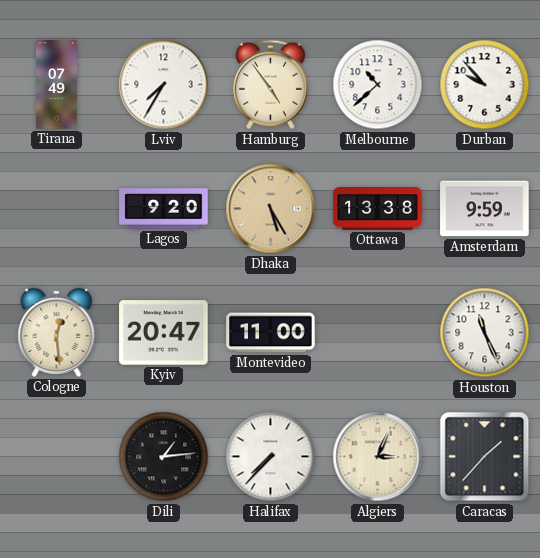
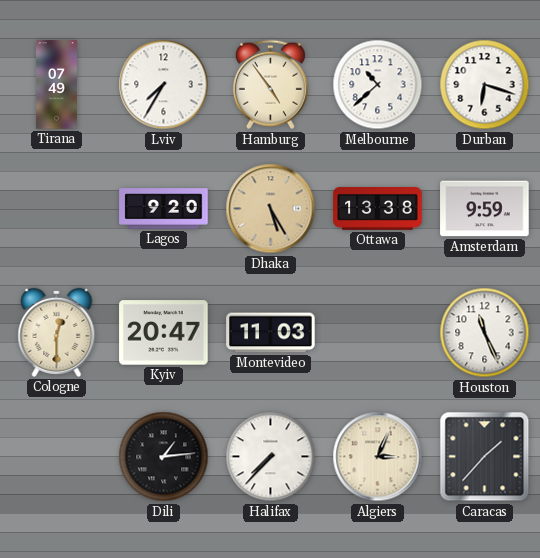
Durban: 9:53 -> 6:18
Cologne: 12:29 -> 12:30
Montevideo: 11:00 -> 11:03
